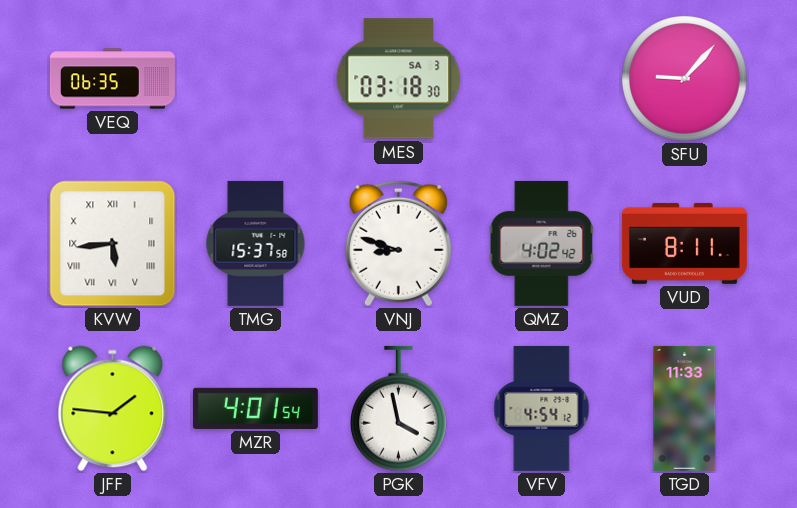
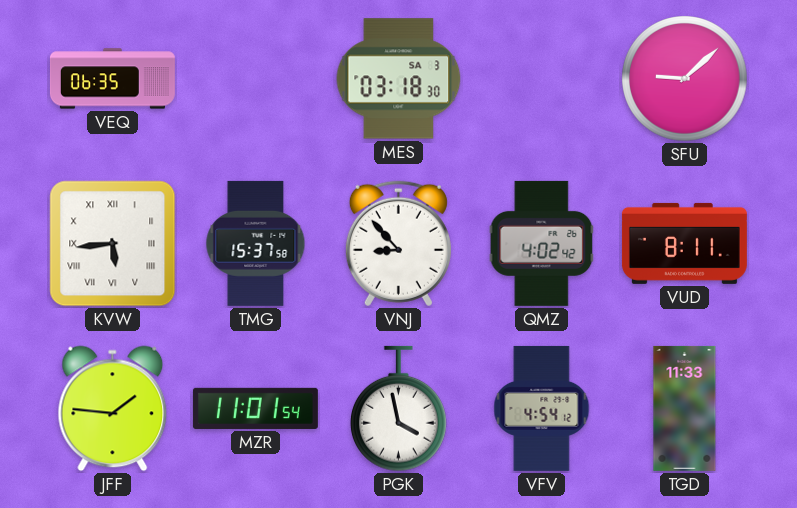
SFU: 9:07 -> 9:08
VNJ: 8:48 -> 8:53
MZR: 4:01 -> 11:01
